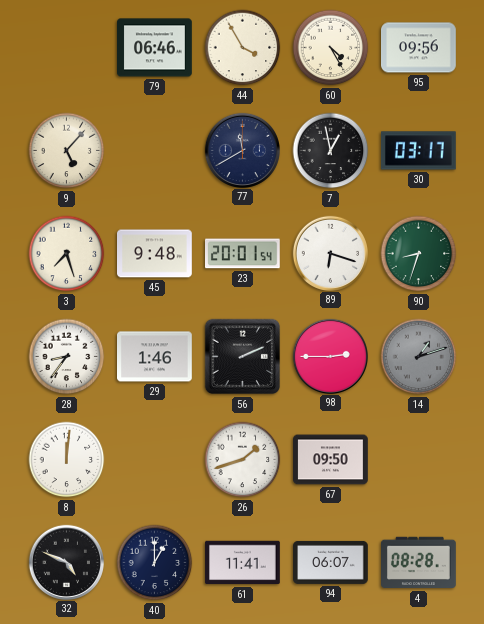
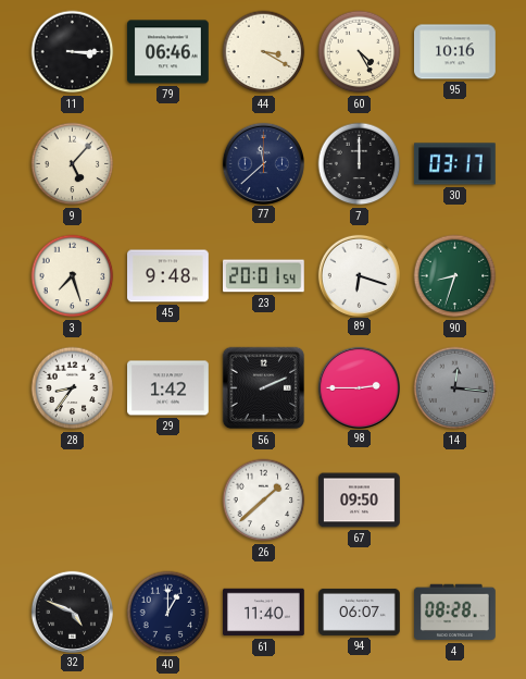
11: none -> 3:15
44: 3:55 -> 3:20
95: 09:56 -> 10:16
77: 11:40 -> 11:38
7: 12:58 -> 12:00
29: 1:46 -> 1:42
14: 1:12 -> 12:16
8: 12:01 -> none
26: 1:42 -> 1:38
61: 11:41 -> 11:40
